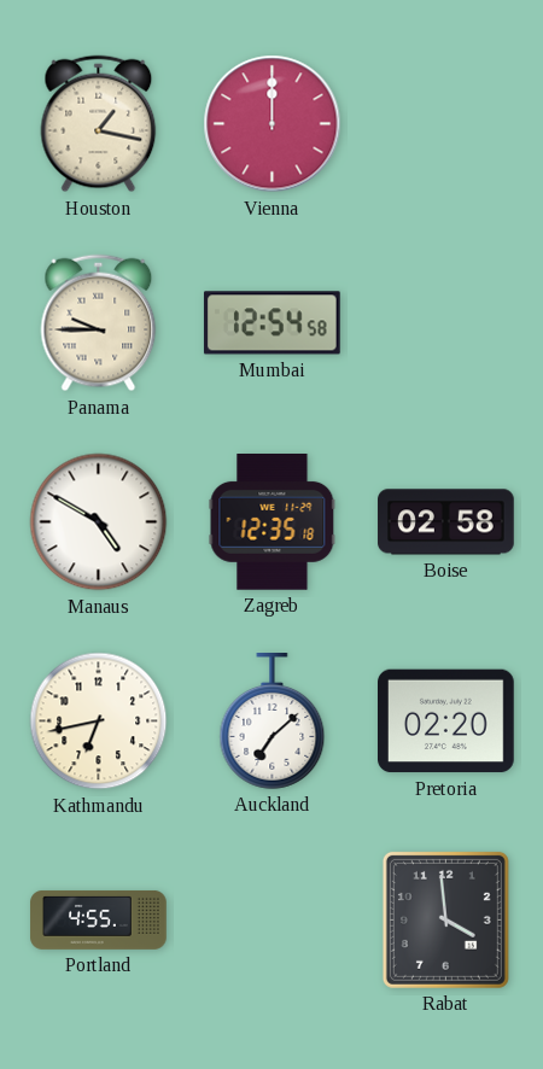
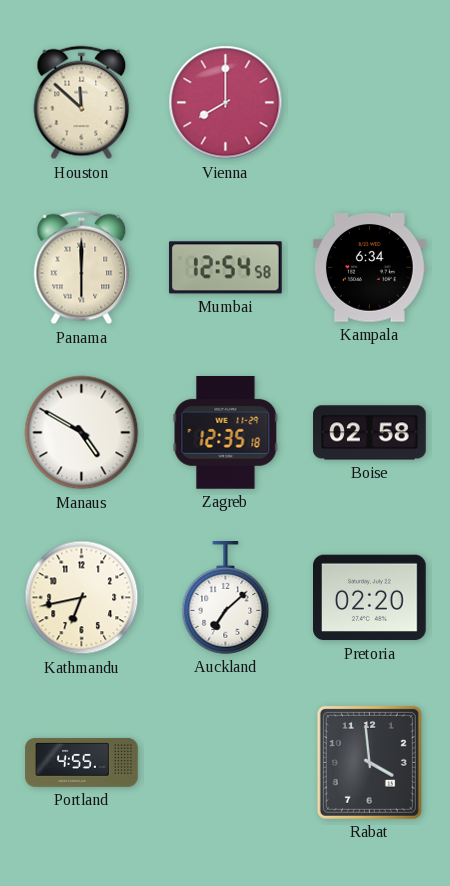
Houston: 1:17 -> 11:52
Vienna: 12:00 -> 8:00
Panama: 9:45 -> 6:00
Kampala: none -> 6:34
